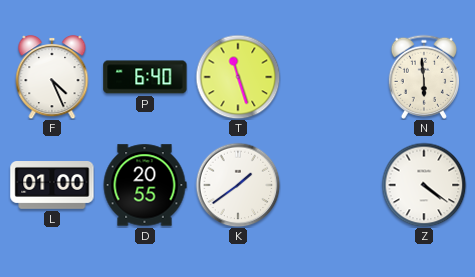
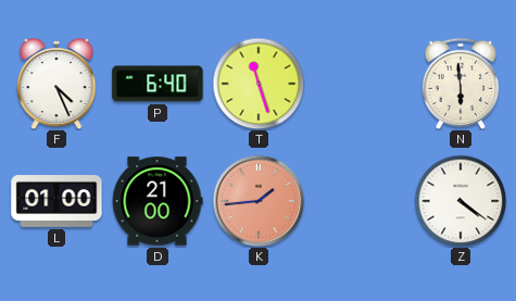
D: 20:55 -> 21:00
K: 1:39 -> 1:44
K dial: white -> salmon
